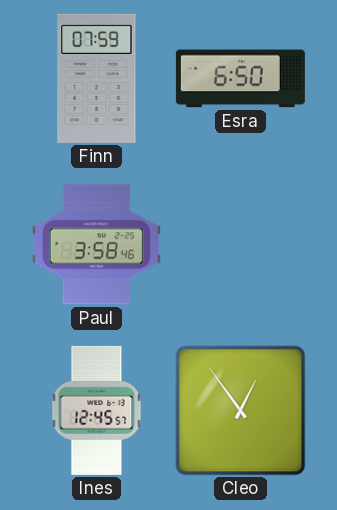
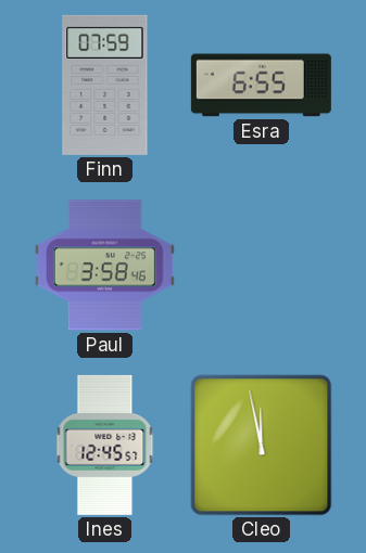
Esra: 6:50 -> 6:55
Cleo: 12:54 -> 11:58
